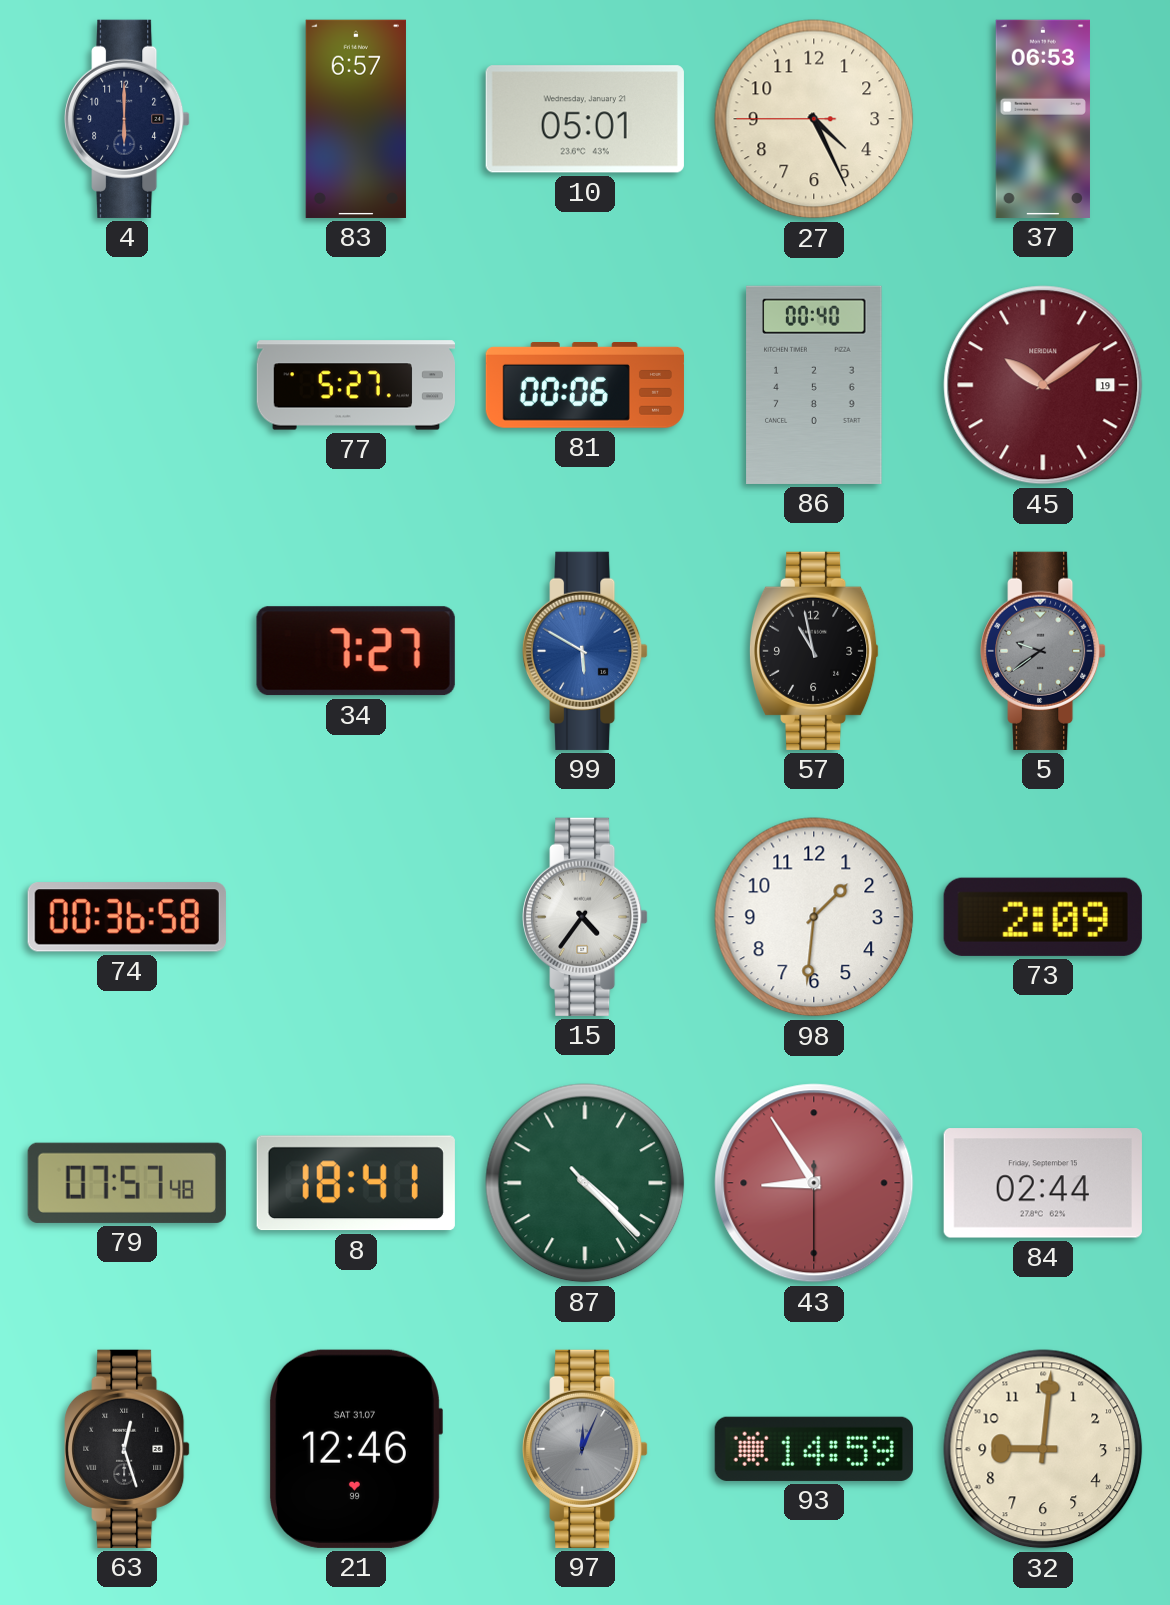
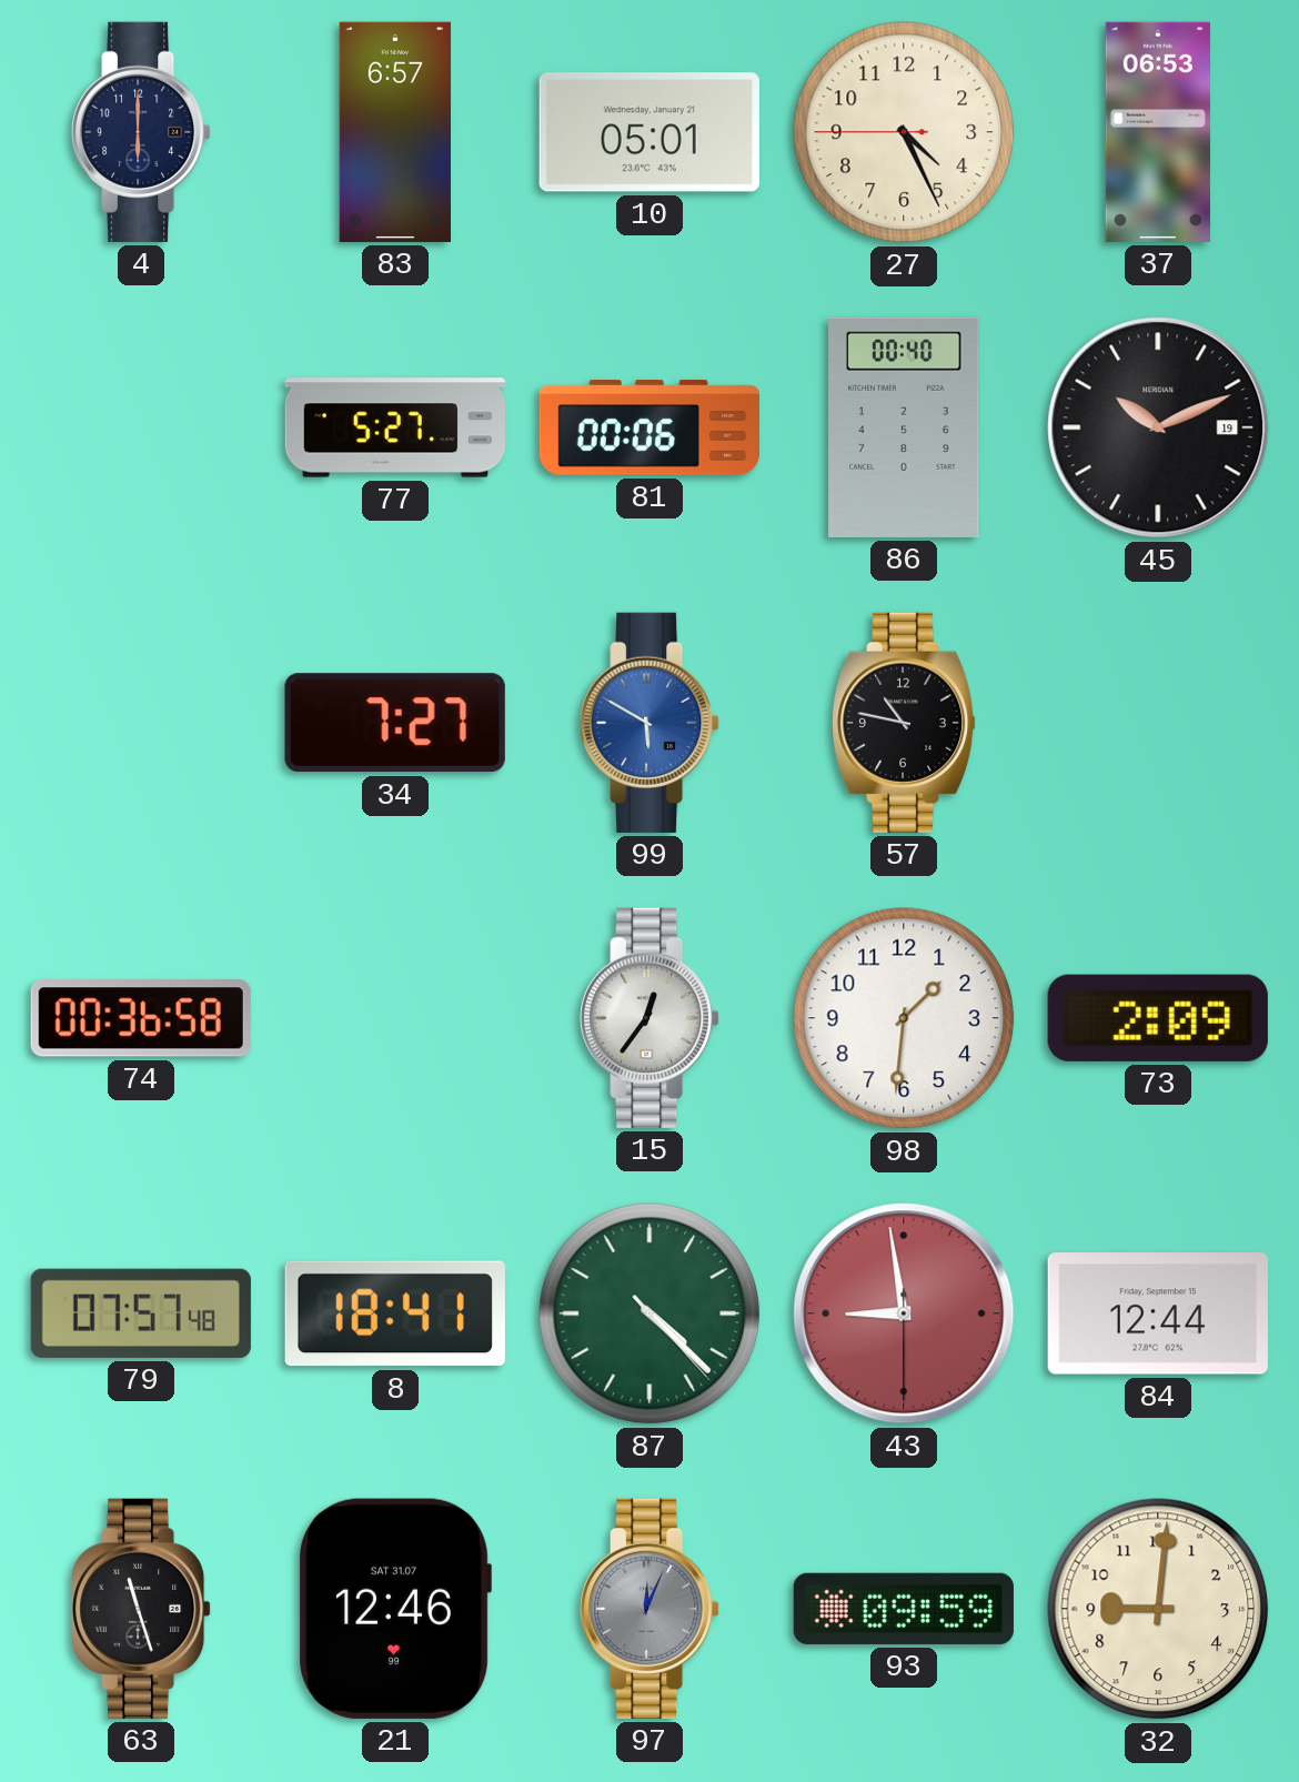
45: 10:09 -> 10:11
45 dial: burgundy -> black
57: 10:58 -> 10:47
5: 9:39 -> none
15: 4:36 -> 12:36
43: 8:54 -> 8:58
84: 02:44 -> 12:44
63: 12:27 -> 11:27
93: 14:59 -> 09:59
